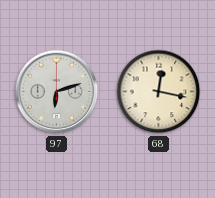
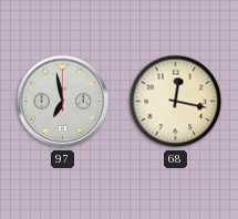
97: 6:12 -> 6:58
